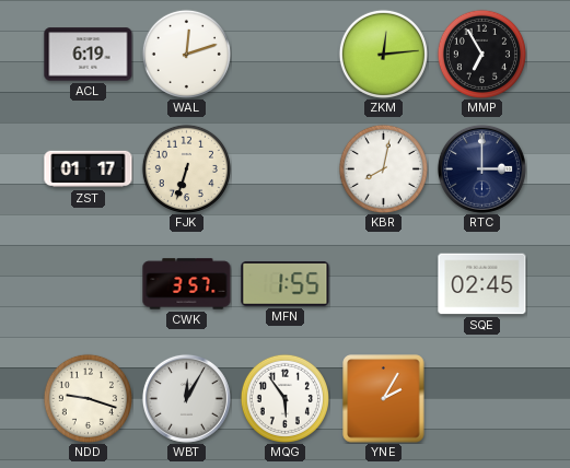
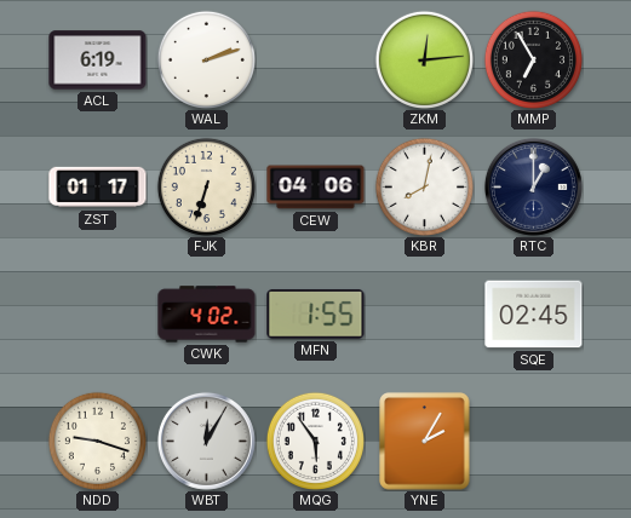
WAL: 12:12 -> 2:12
CEW: none -> 04:06
RTC: 3:00 -> 1:00
CWK: 3:57 -> 4:02
